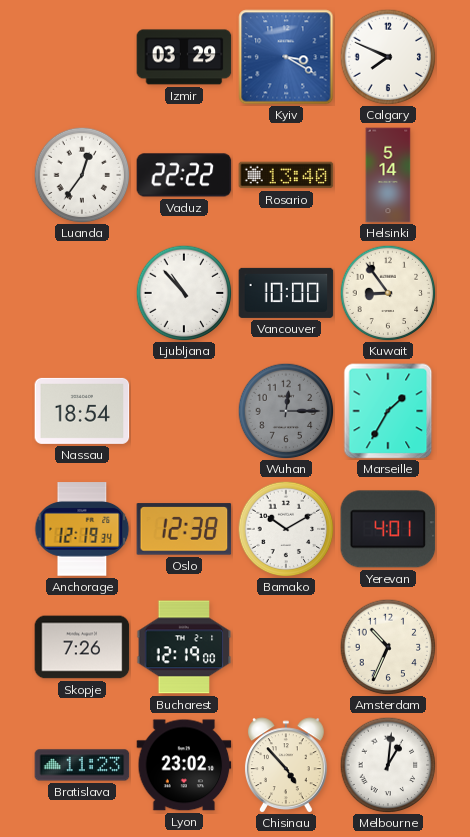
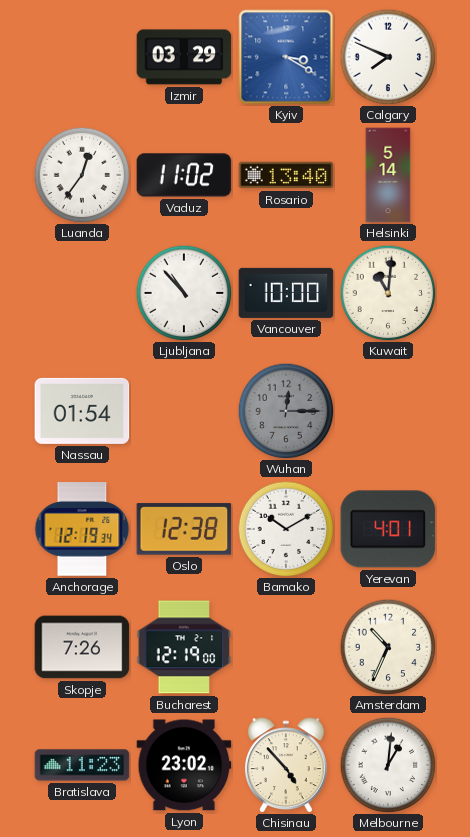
Vaduz: 22:22 -> 11:02
Kuwait: 8:54 -> 11:01
Nassau: 18:54 -> 01:54
Marseille: 1:35 -> none
